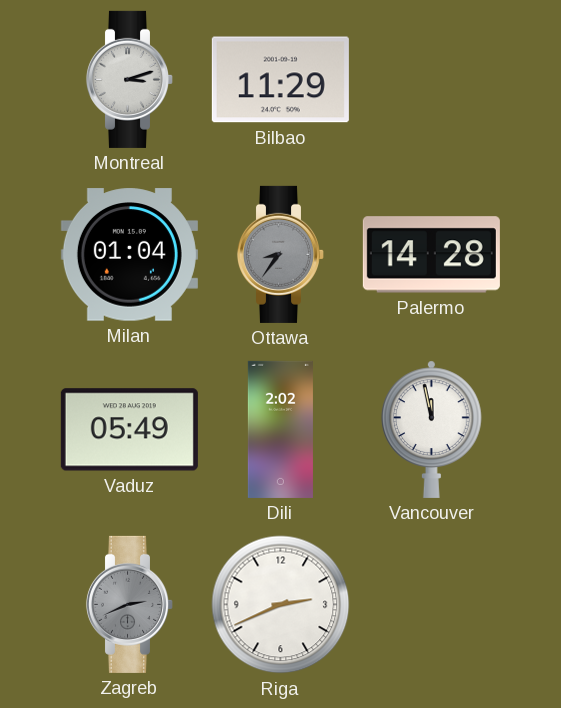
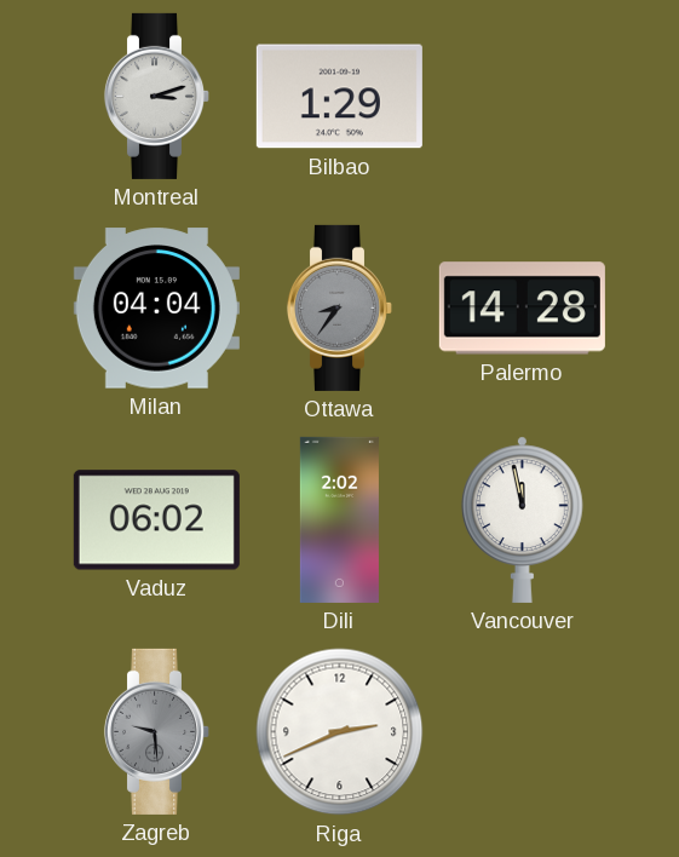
Bilbao: 11:29 -> 1:29
Milan: 01:04 -> 04:04
Vaduz: 05:49 -> 06:02
Zagreb: 2:41 -> 9:29
